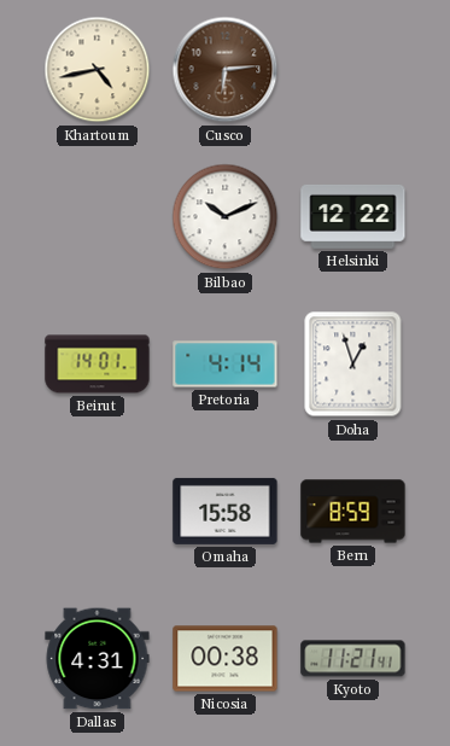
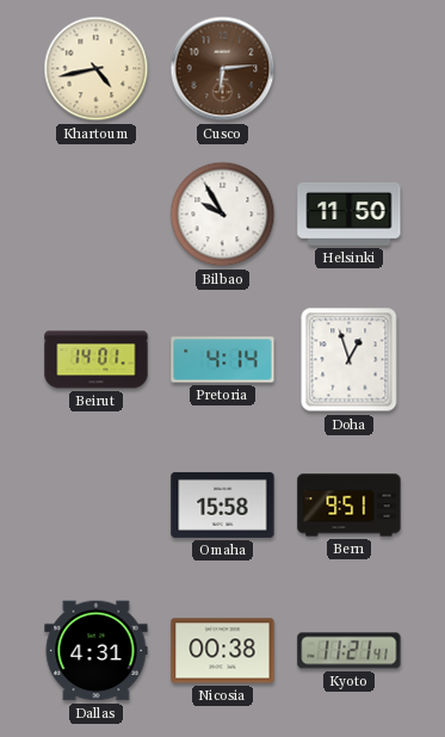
Bilbao: 10:11 -> 9:55
Helsinki: 12:22 -> 11:50
Bern: 8:59 -> 9:51
